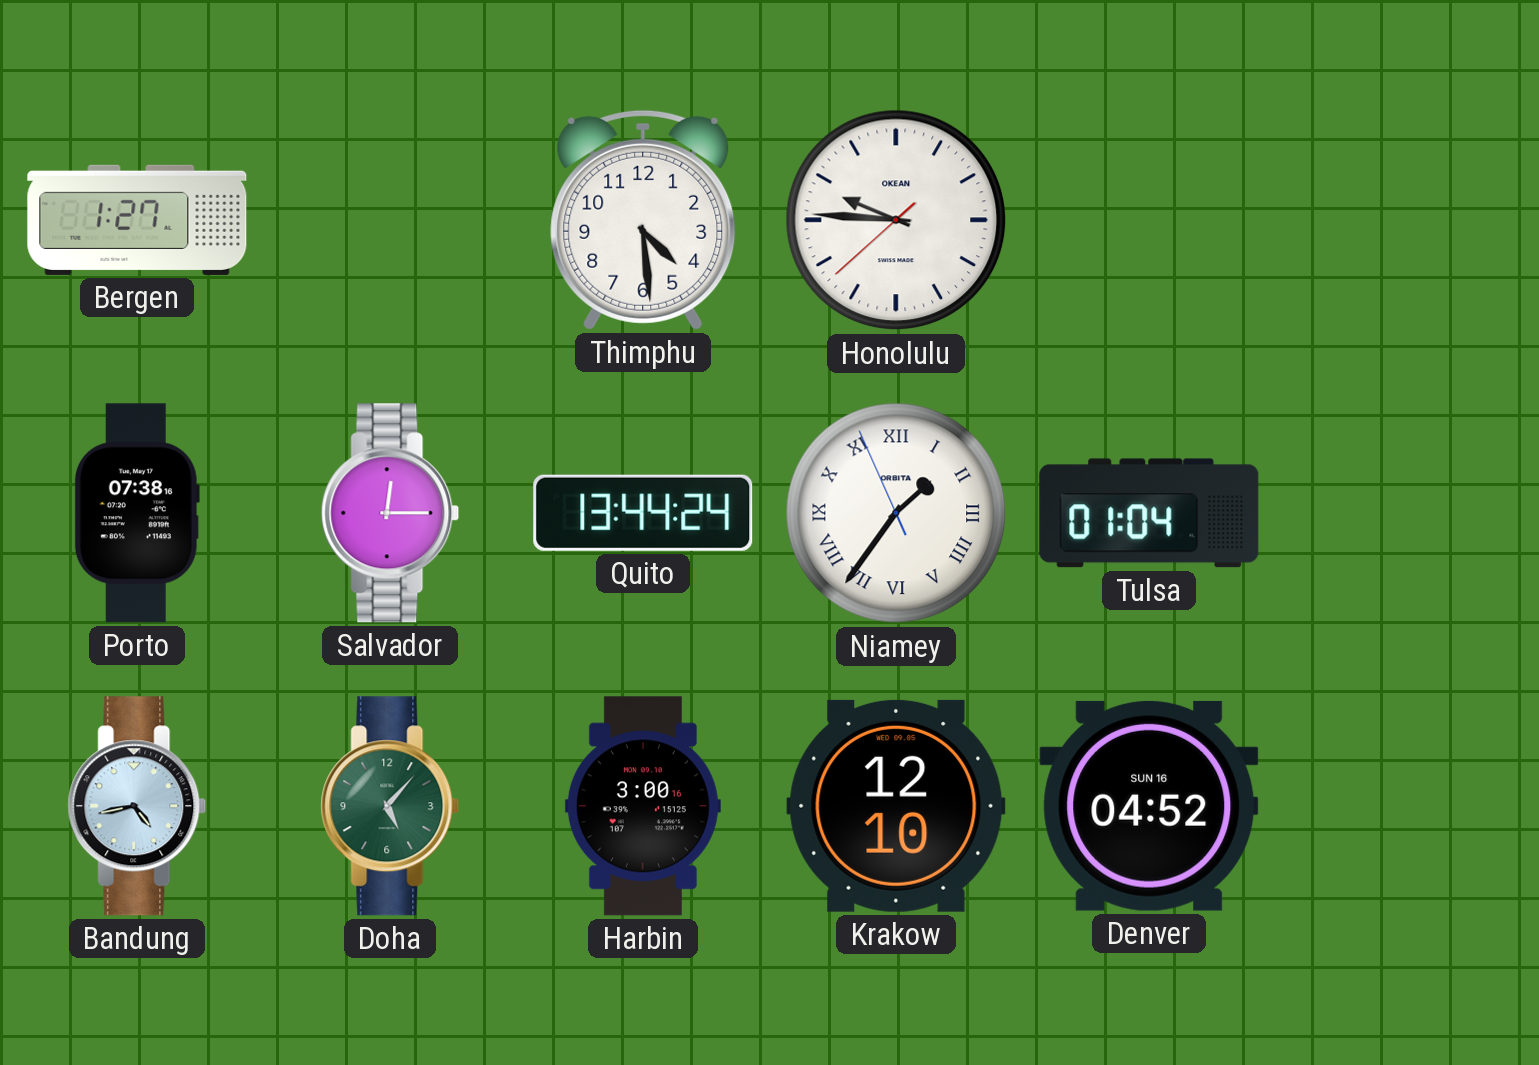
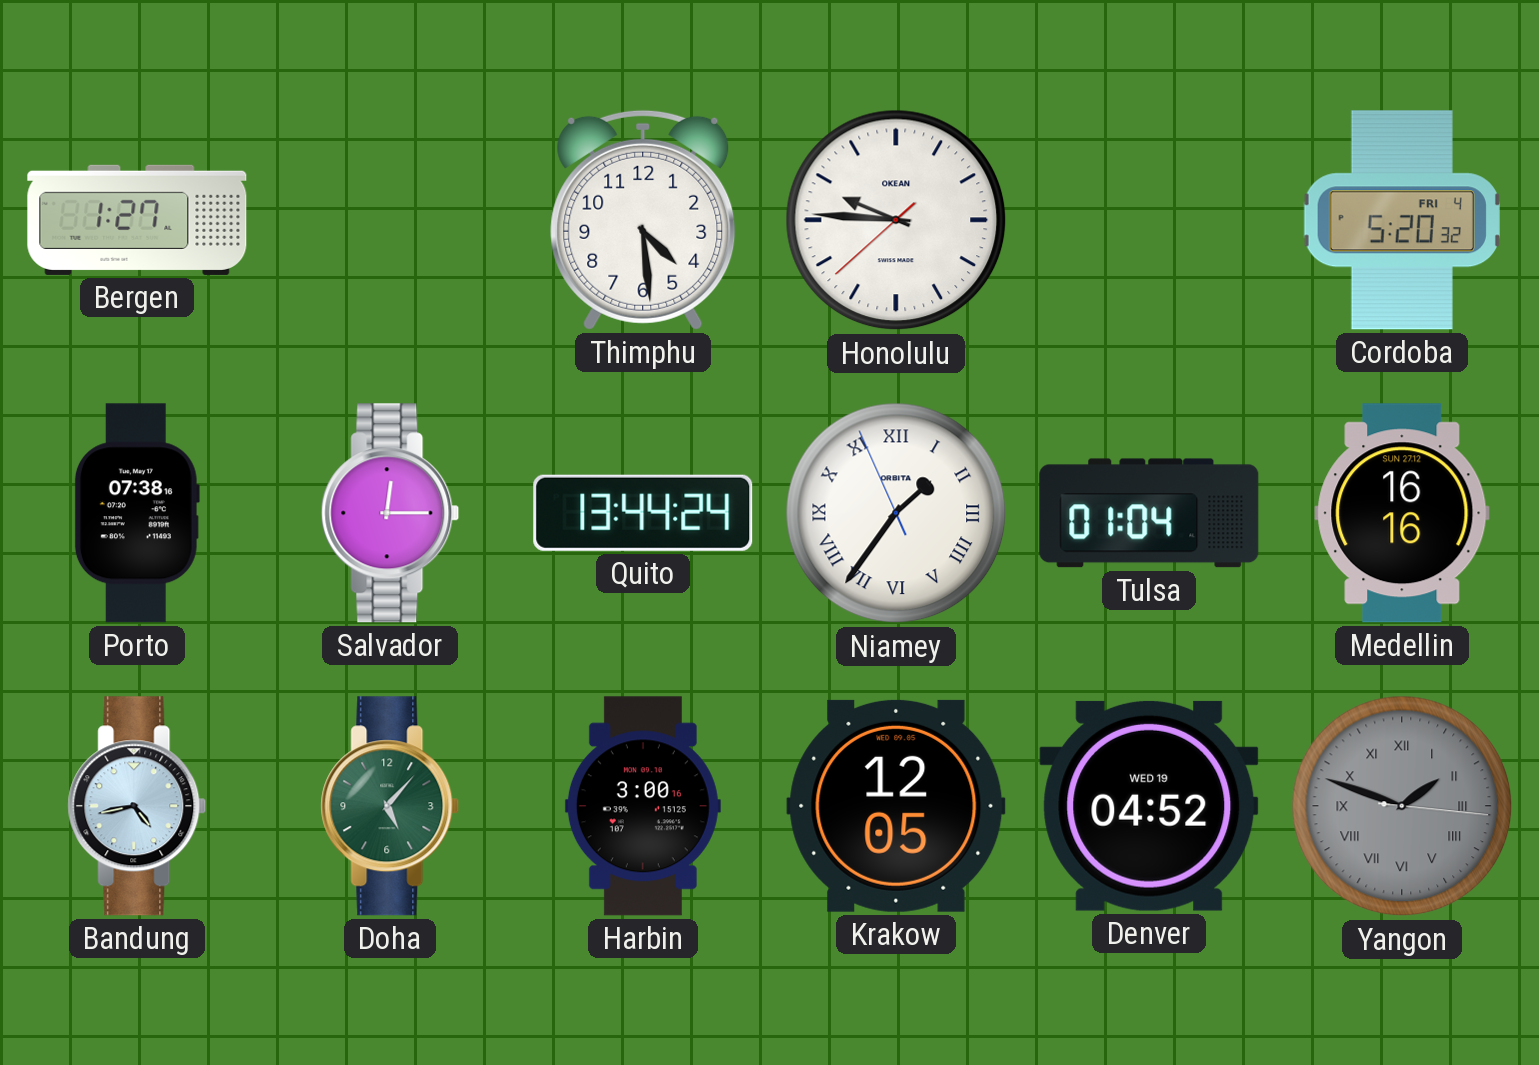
Cordoba: none -> 5:20
Medellin: none -> 16:16
Krakow: 12:10 -> 12:05
Denver date: SUN 16 -> WED 19
Yangon: none -> 1:48
